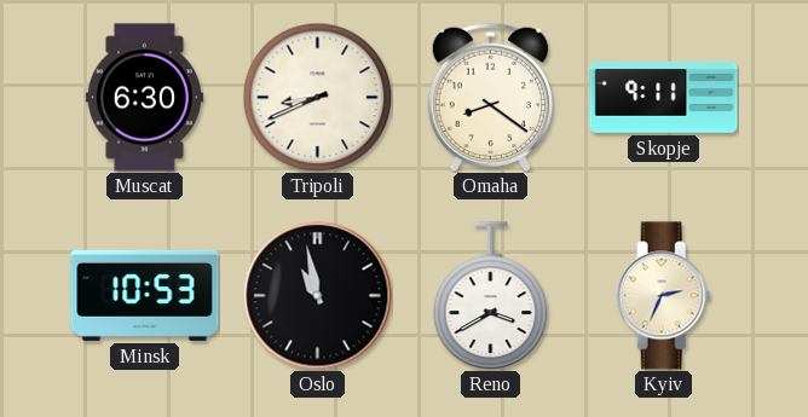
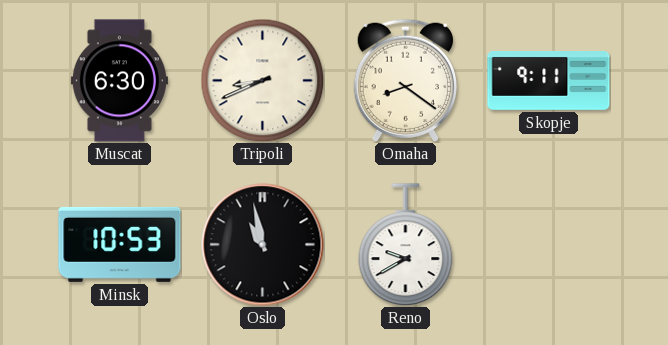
Reno: 3:40 -> 9:40
Kyiv: 2:34 -> none
